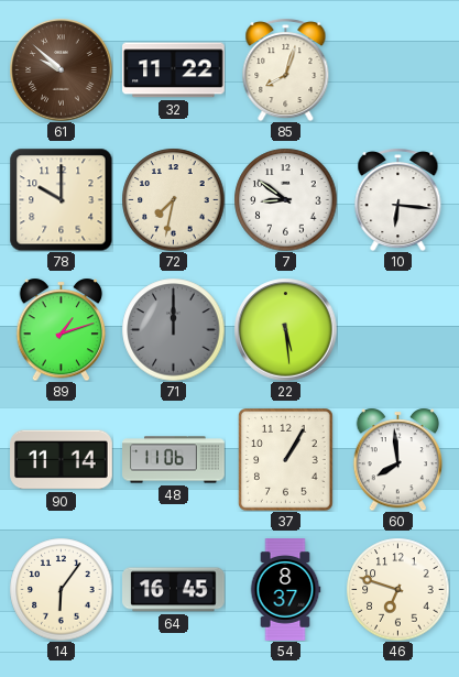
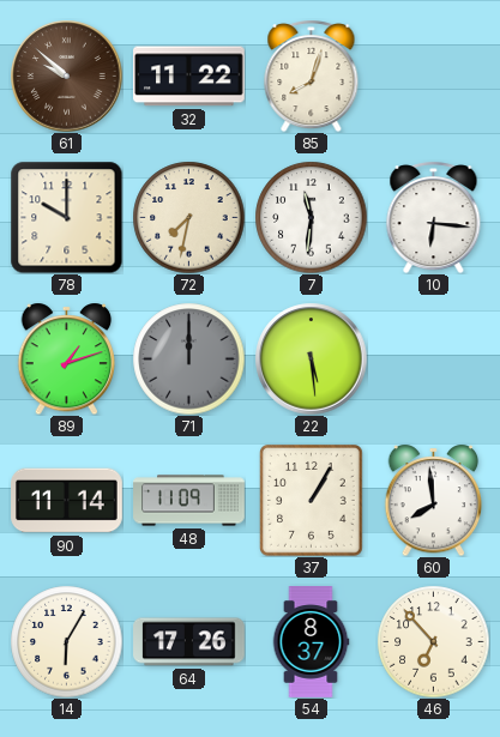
7: 8:51 -> 11:31
48: 11:06 -> 11:09
14: 6:06 -> 6:05
64: 16:45 -> 17:26
46: 6:48 -> 6:53
